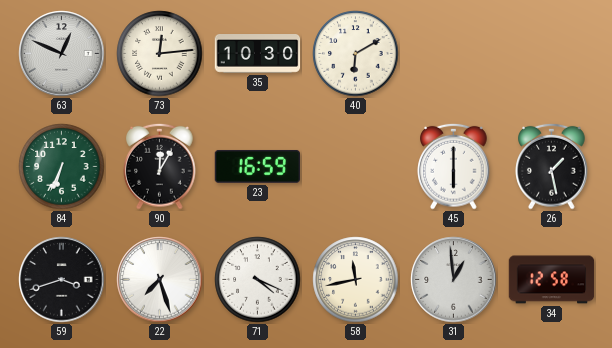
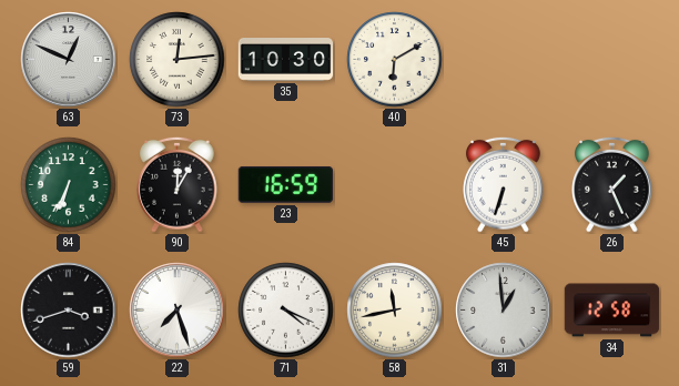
45: 6:00 -> 6:33
26: 1:28 -> 1:26
